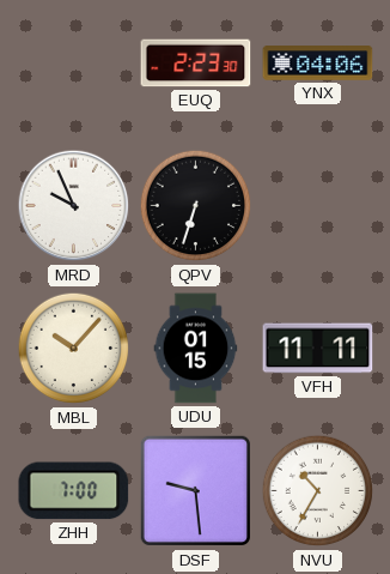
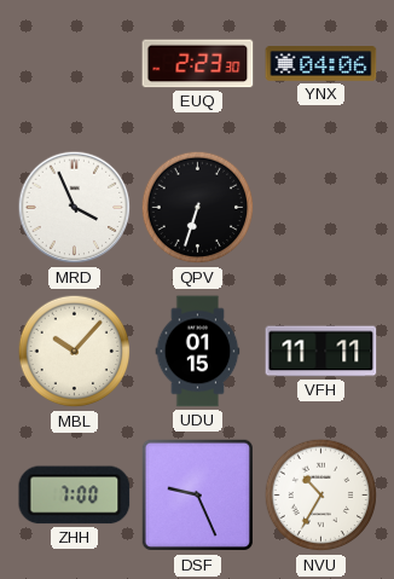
MRD: 9:56 -> 3:56
DSF: 9:29 -> 9:26
